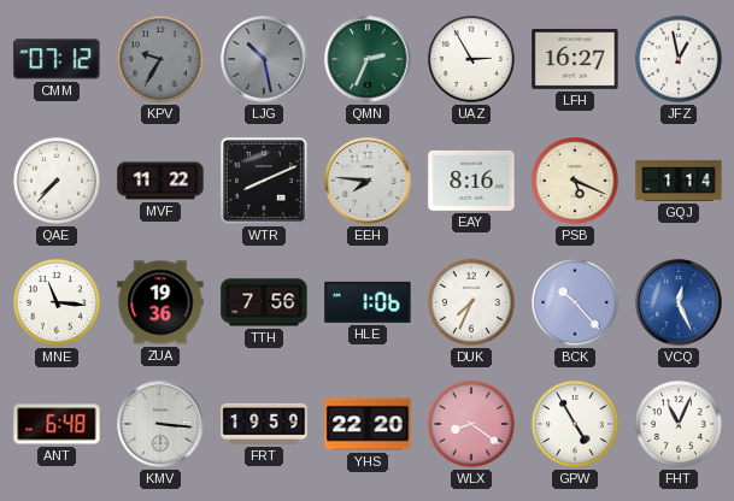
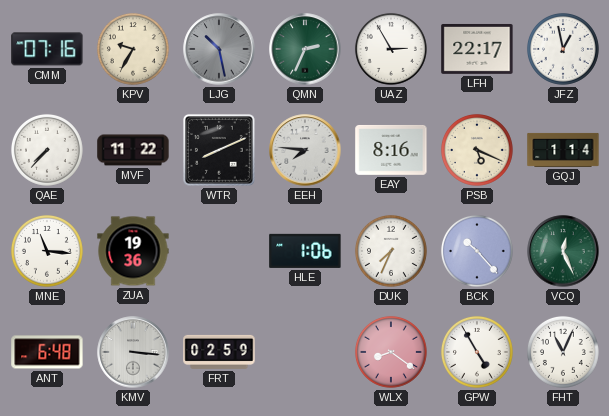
CMM: 07:12 -> 07:16
KPV dial: grey -> cream
LFH: 16:27 -> 22:17
TTH: 7:56 -> none
VCQ dial: blue -> green
FRT: 19:59 -> 02:59
YHS: 22:20 -> none
